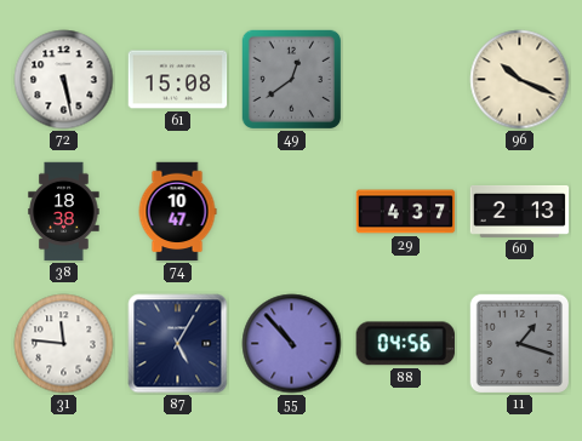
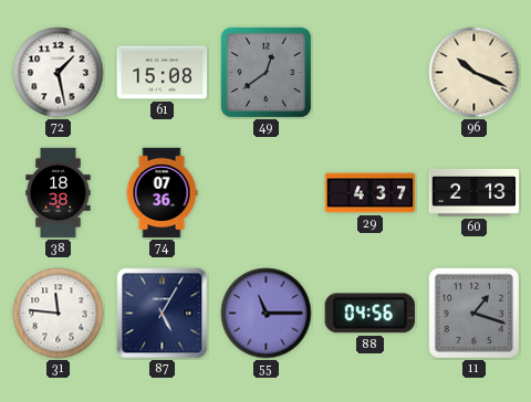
72: 5:28 -> 1:28
74: 10:47 -> 07:36
55: 10:53 -> 11:15
